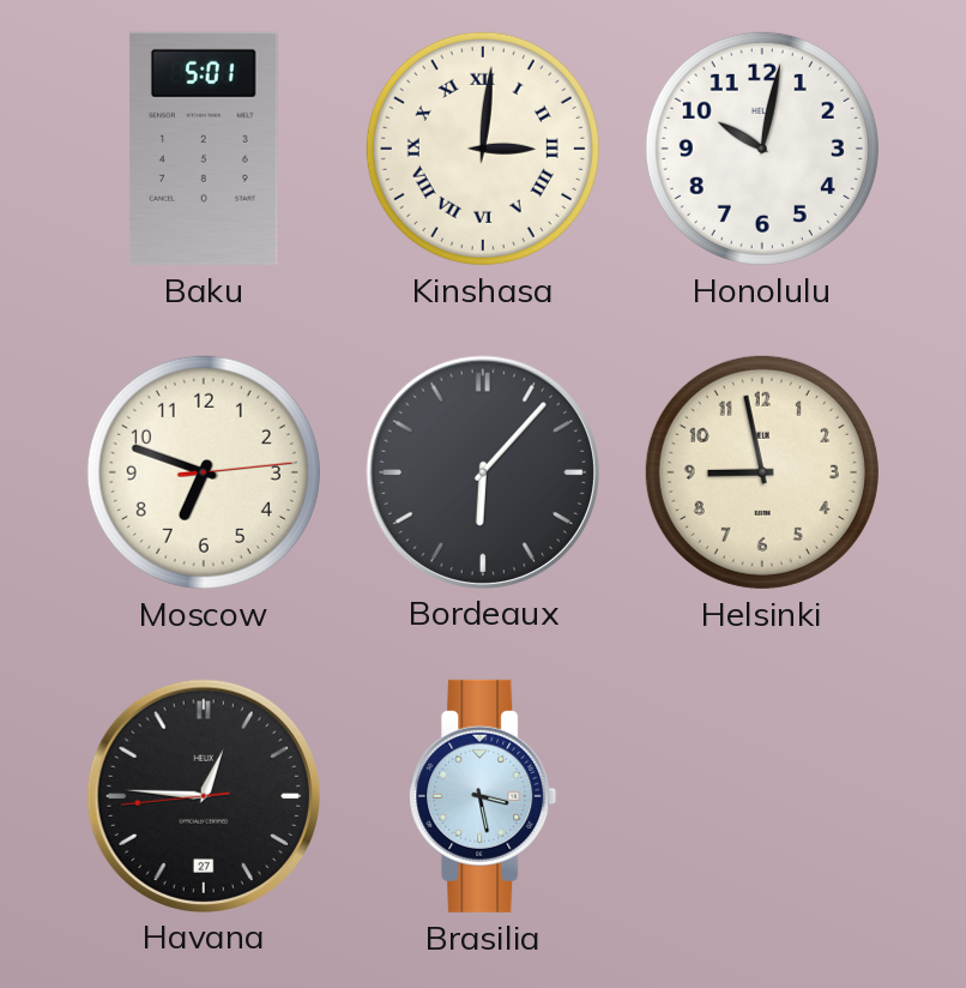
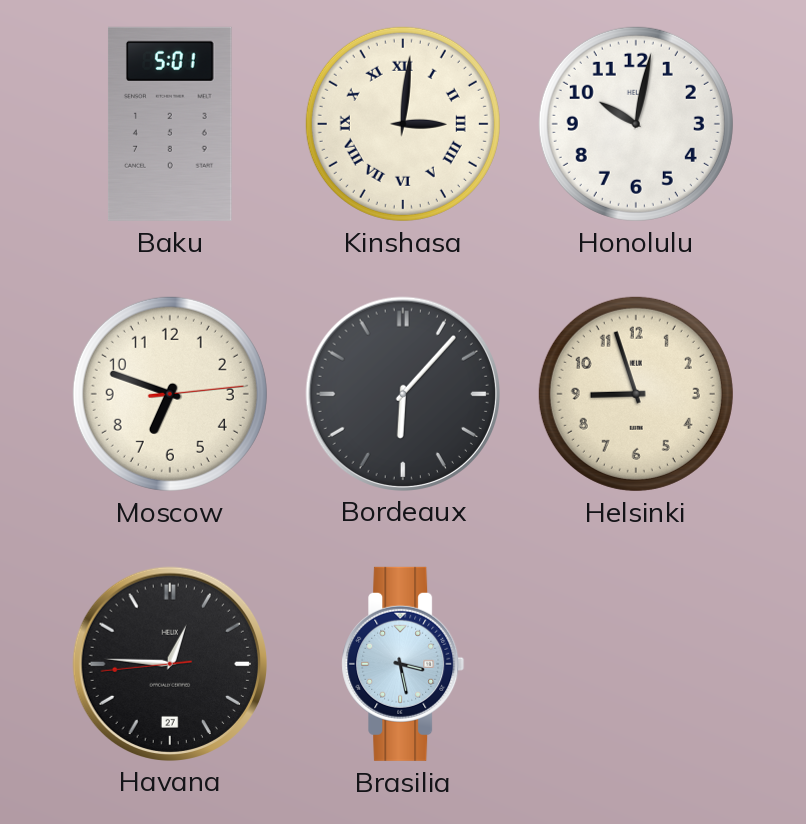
Helsinki: 8:58 -> 8:57
